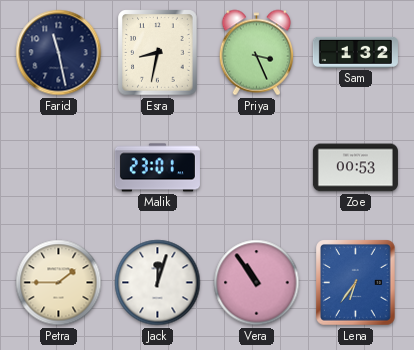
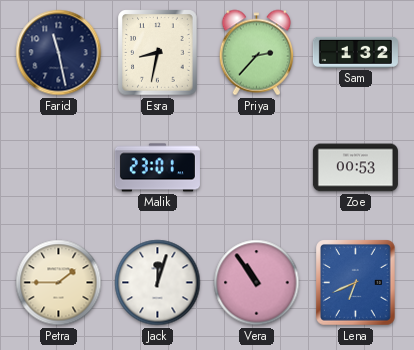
Priya: 3:26 -> 2:37
Lena: 6:36 -> 6:41
